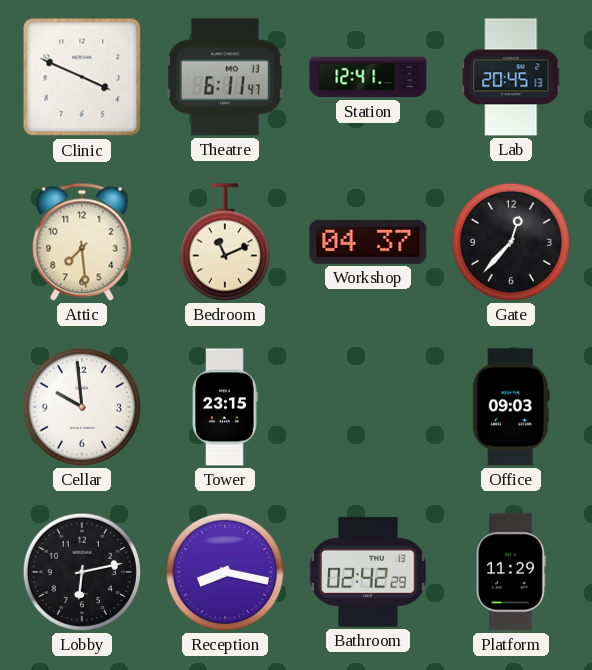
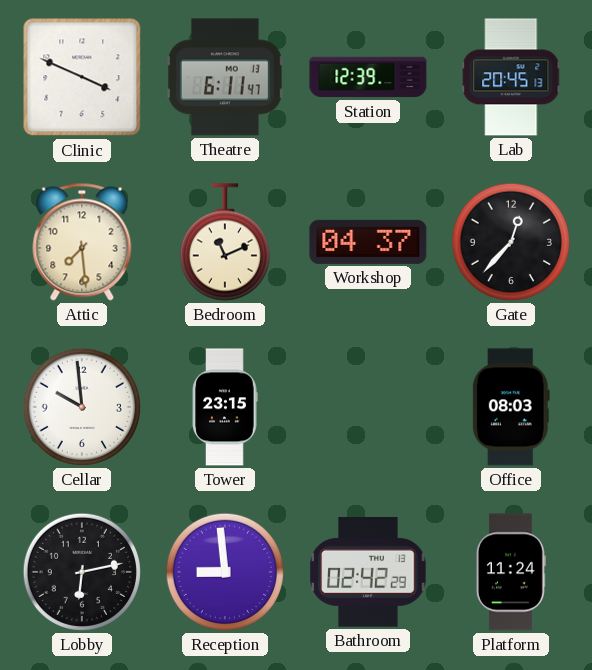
Station: 12:41 -> 12:39
Office: 09:03 -> 08:03
Reception: 8:17 -> 8:59
Platform: 11:29 -> 11:24
